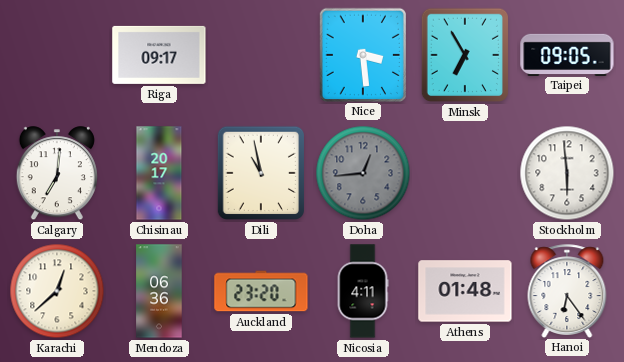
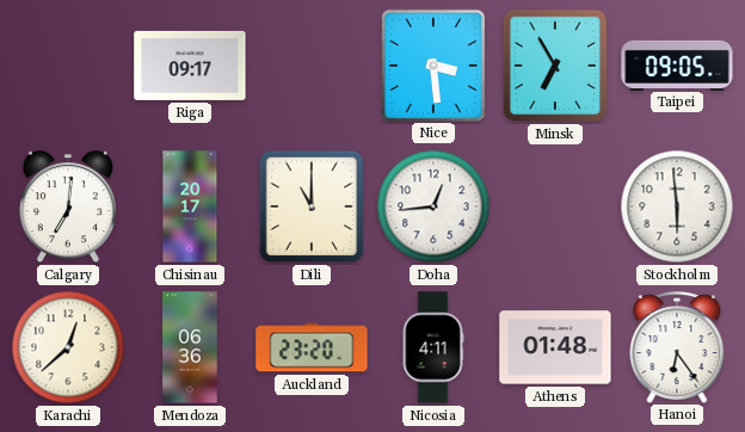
Dili: 10:58 -> 11:00
Doha dial: grey -> white
